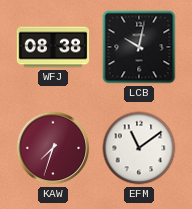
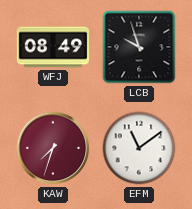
WFJ: 08:38 -> 08:49
LCB: 10:02 -> 9:57
